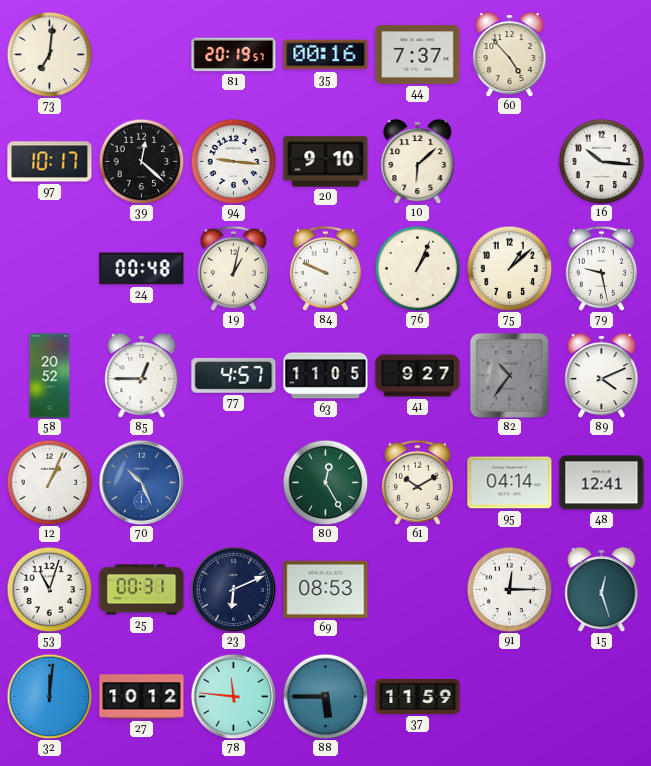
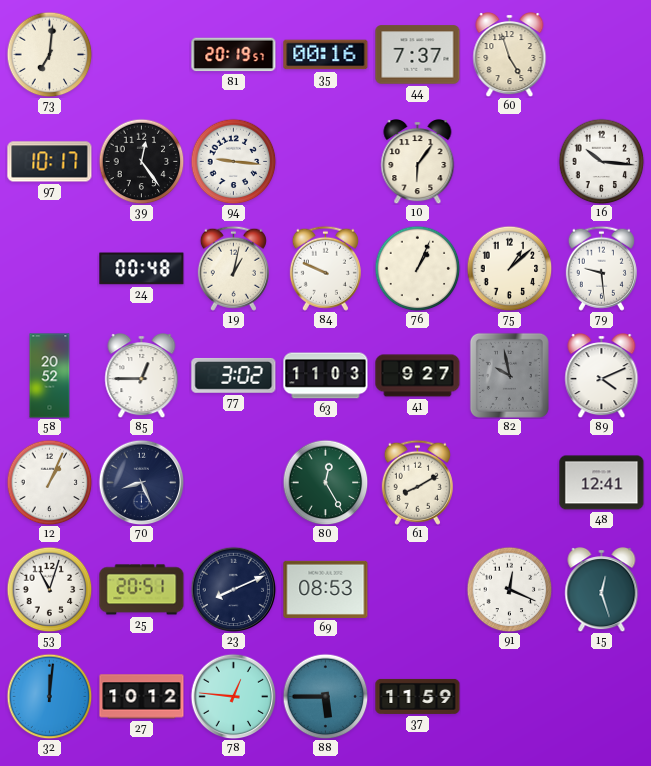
60: 4:53 -> 4:57
39: 12:22 -> 12:24
20: 9:10 -> none
10: 6:08 -> 6:06
79: 9:28 -> 9:29
77: 4:57 -> 3:02
63: 11:05 -> 11:03
82: 10:36 -> 9:58
70: 10:26 -> 8:26
70 dial: blue -> navy
61: 10:10 -> 8:10
95: 04:14 -> none
25: 00:31 -> 20:51
23: 6:11 -> 8:11
91: 12:15 -> 12:19
78: 11:46 -> 12:46
